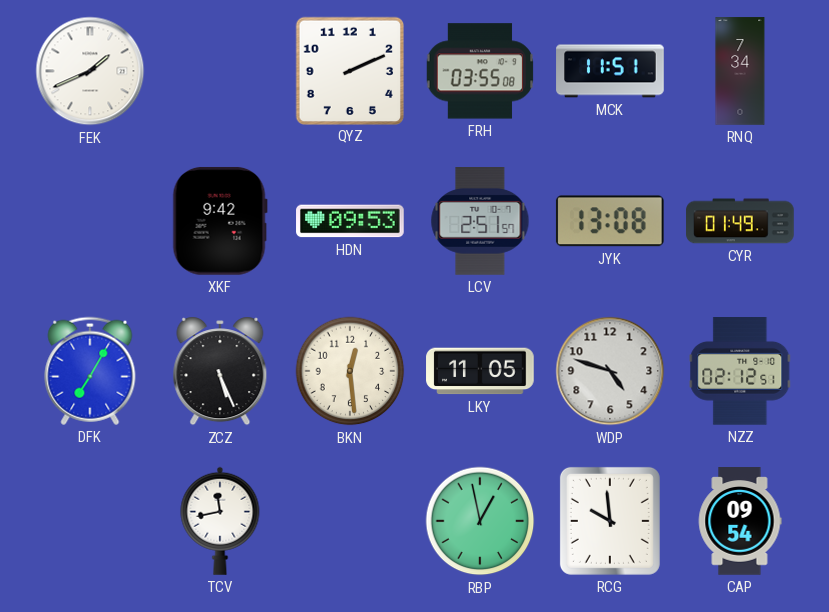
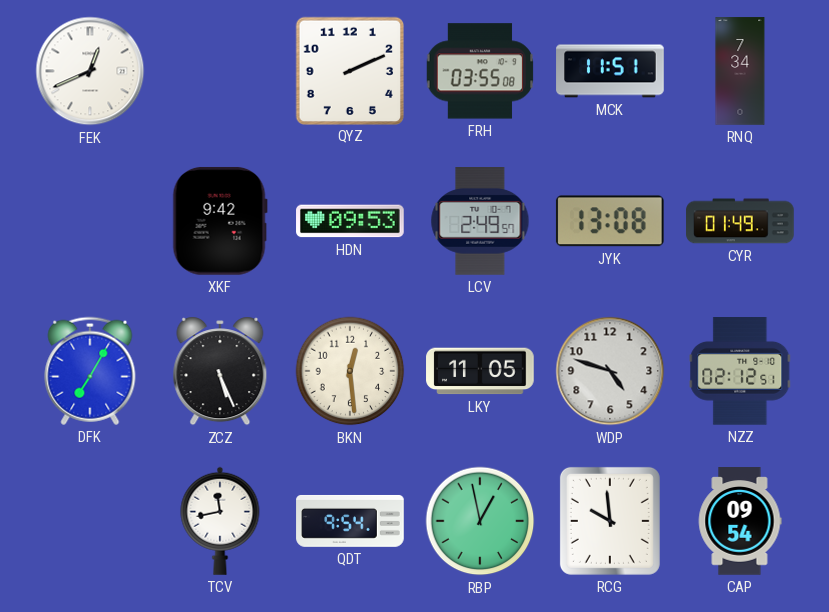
FEK: 1:41 -> 12:41
LCV: 2:51 -> 2:49
QDT: none -> 9:54
